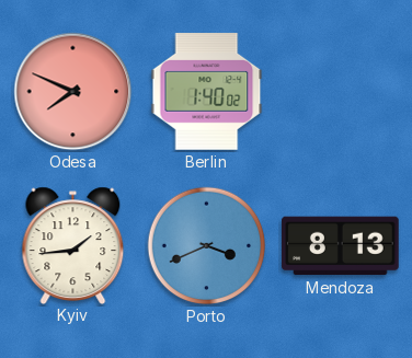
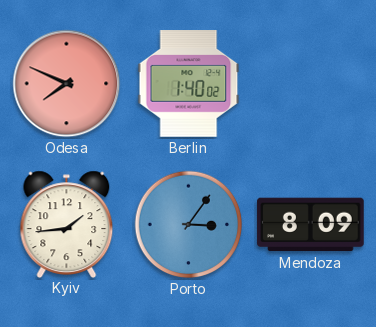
Porto: 3:41 -> 3:06
Mendoza: 8:13 -> 8:09
